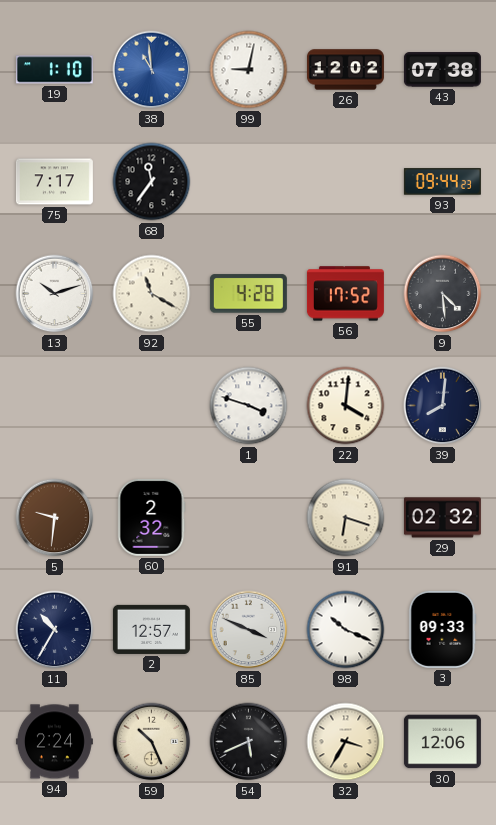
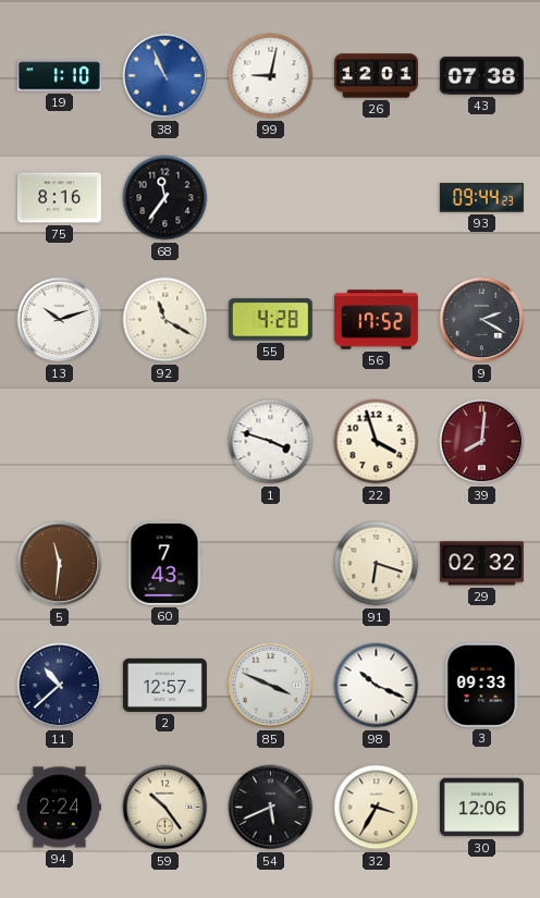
38: 10:59 -> 10:56
26: 12:02 -> 12:01
75: 7:17 -> 8:16
9: 4:29 -> 2:20
22: 4:01 -> 3:57
39 dial: navy -> burgundy
5: 9:31 -> 11:31
60: 2:32 -> 7:43
11: 10:35 -> 10:38
59: 10:26 -> 10:24
